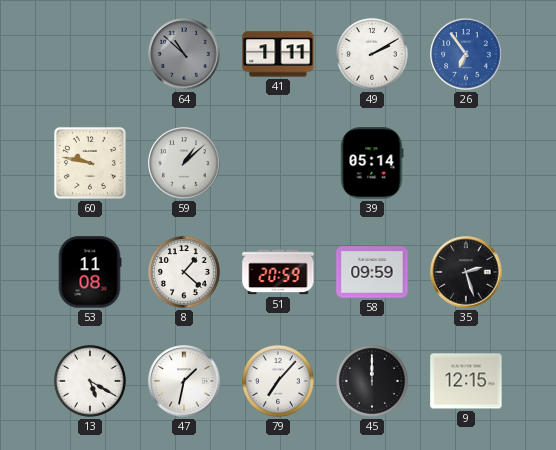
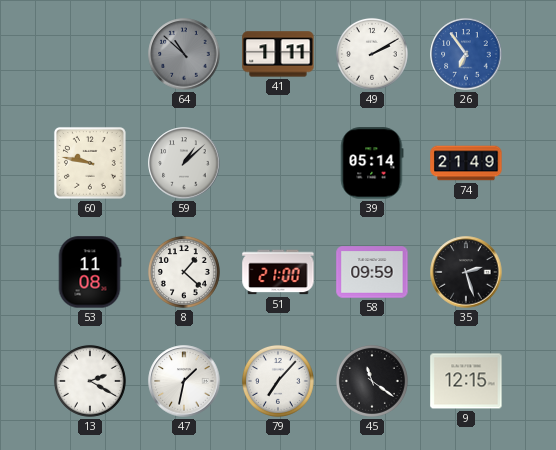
74: none -> 21:49
51: 20:59 -> 21:00
13: 5:20 -> 2:20
45: 12:00 -> 11:21
